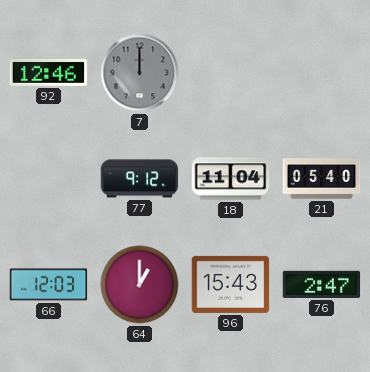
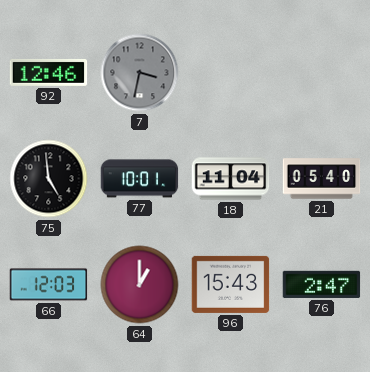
7: 12:00 -> 3:32
75: none -> 4:59
77: 9:12 -> 10:01
